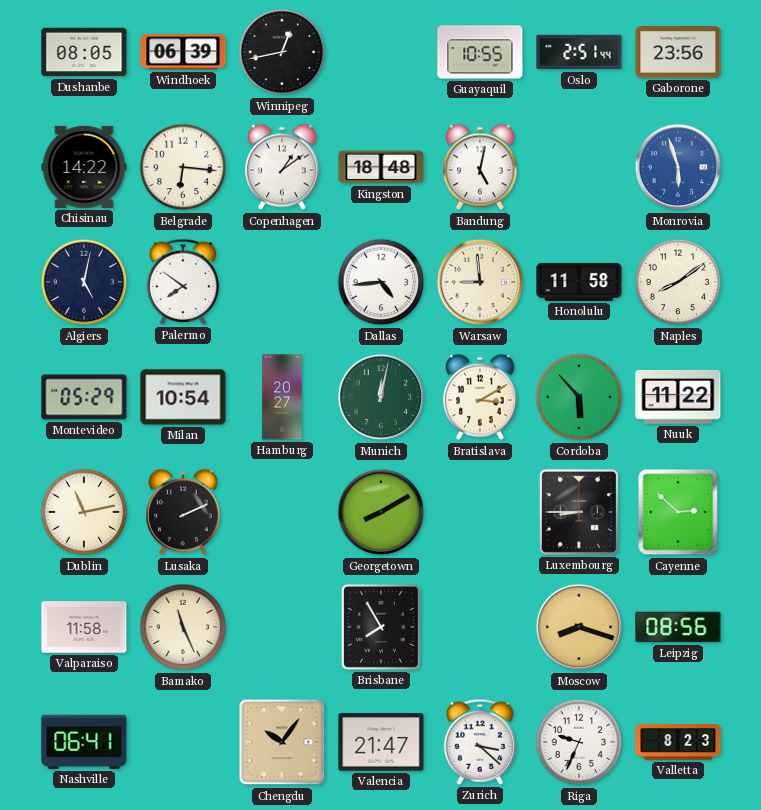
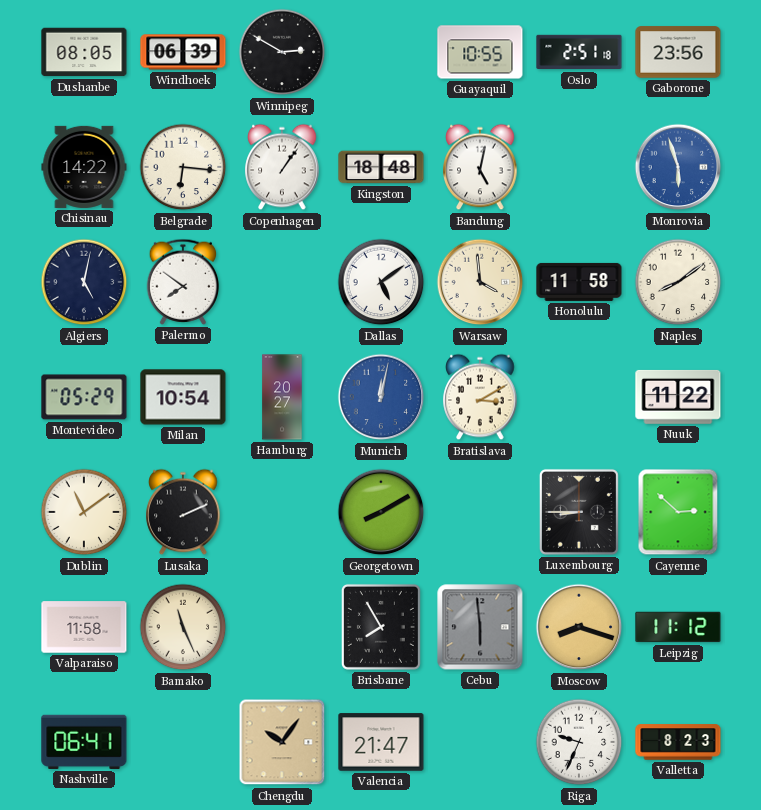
Winnipeg: 12:43 -> 2:50
Oslo: 2:51:44 -> 2:51:18
Copenhagen: 1:09 -> 1:06
Dallas: 4:44 -> 5:09
Warsaw: 8:59 -> 3:59
Munich dial: green -> blue
Cordoba: 5:53 -> none
Dublin: 11:13 -> 11:09
Cebu: none -> 5:59
Leipzig: 08:56 -> 11:12
Zurich: 3:22 -> none
